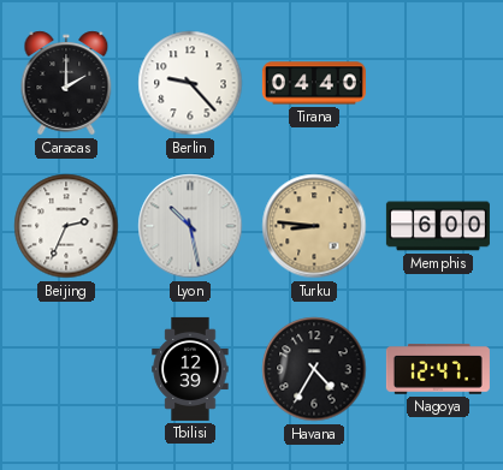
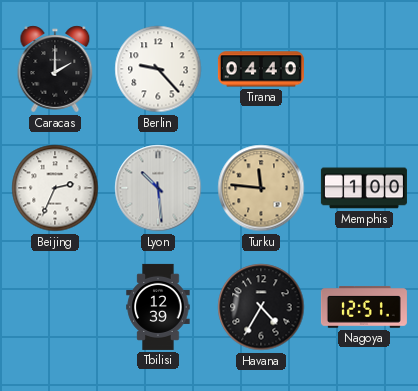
Lyon: 10:28 -> 10:29
Turku: 8:46 -> 11:46
Memphis: 6:00 -> 1:00
Nagoya: 12:47 -> 12:51
